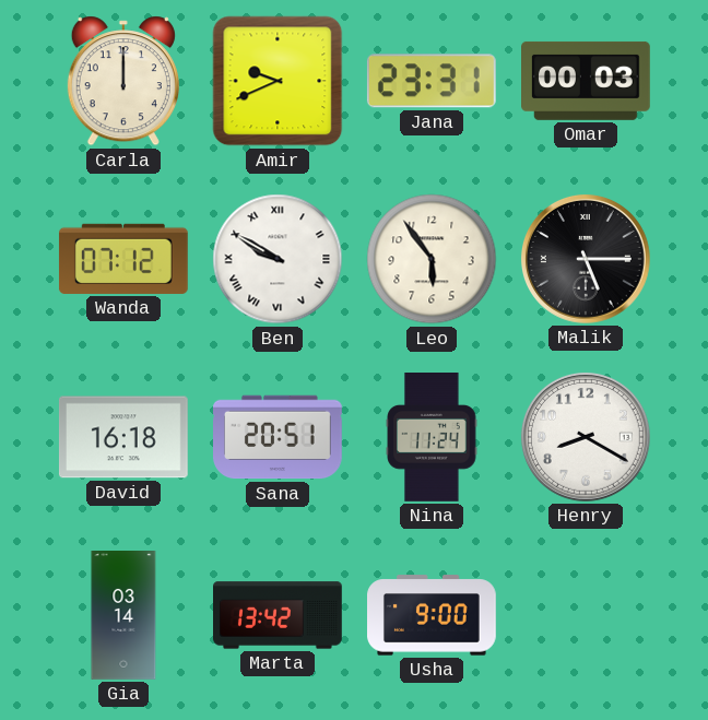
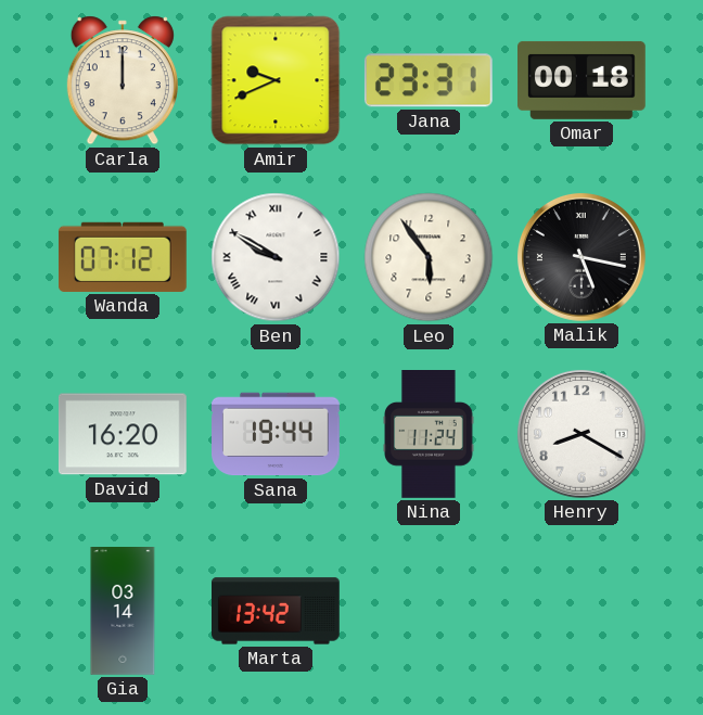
Omar: 00:03 -> 00:18
Malik: 5:15 -> 5:17
David: 16:18 -> 16:20
Sana: 20:51 -> 19:44
Usha: 9:00 -> none
